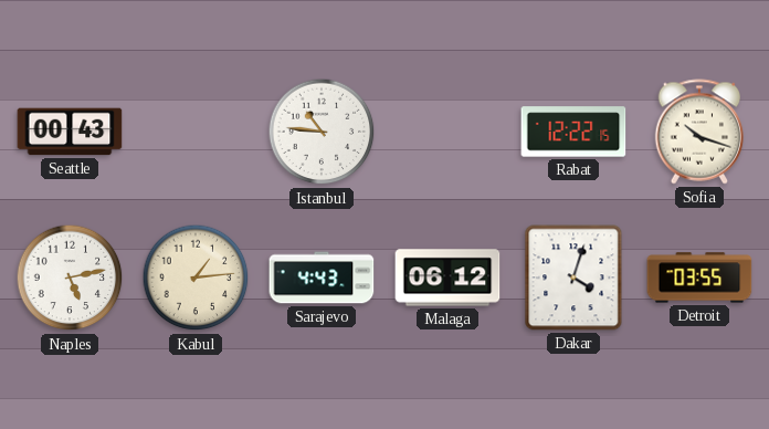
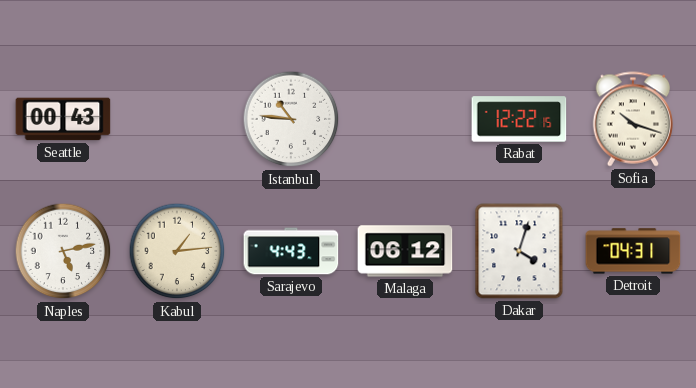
Detroit: 03:55 -> 04:31
